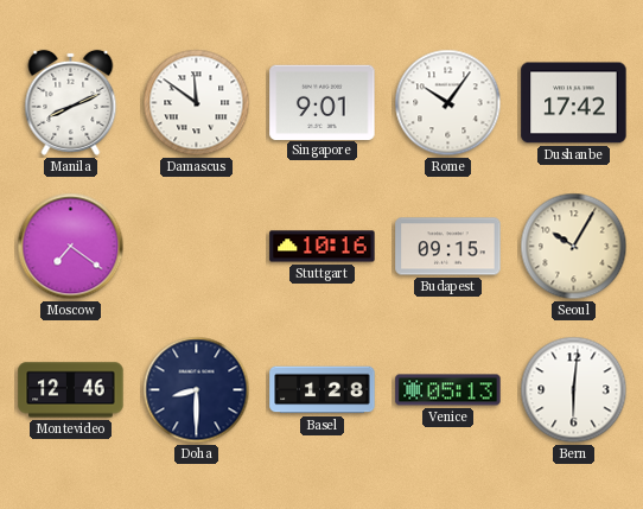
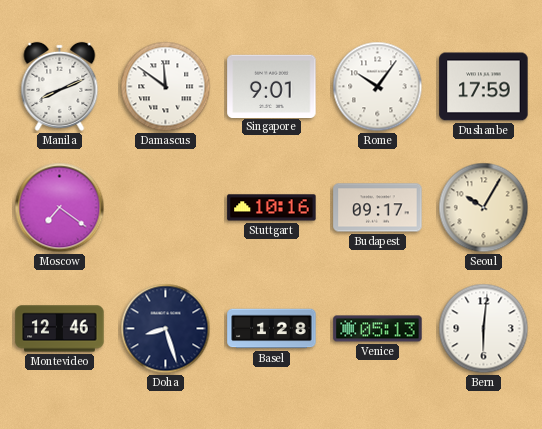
Dushanbe: 17:42 -> 17:59
Budapest: 09:15 -> 09:17
Doha: 8:30 -> 8:27
